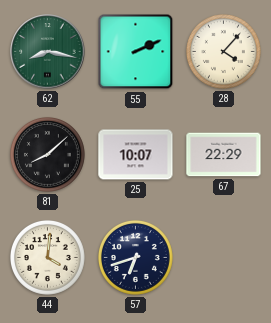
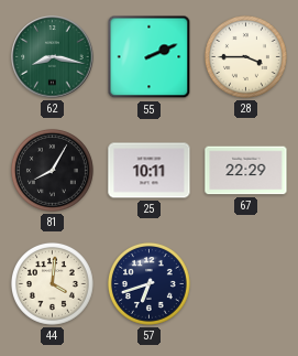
28: 4:07 -> 3:45
81: 8:08 -> 8:05
25: 10:07 -> 10:11
